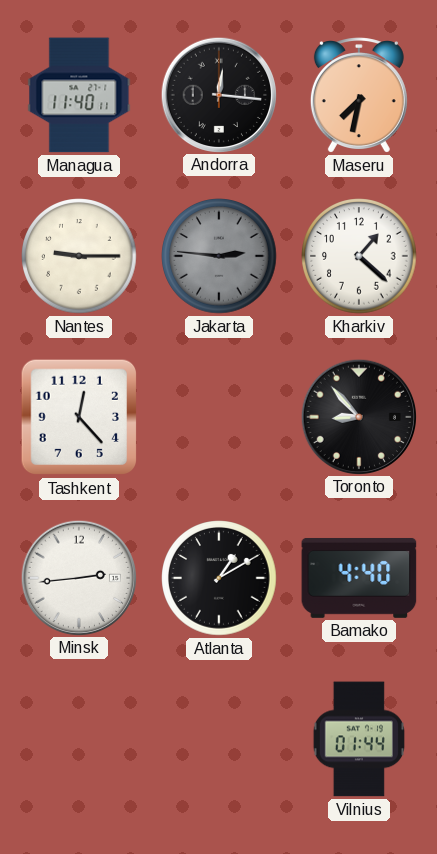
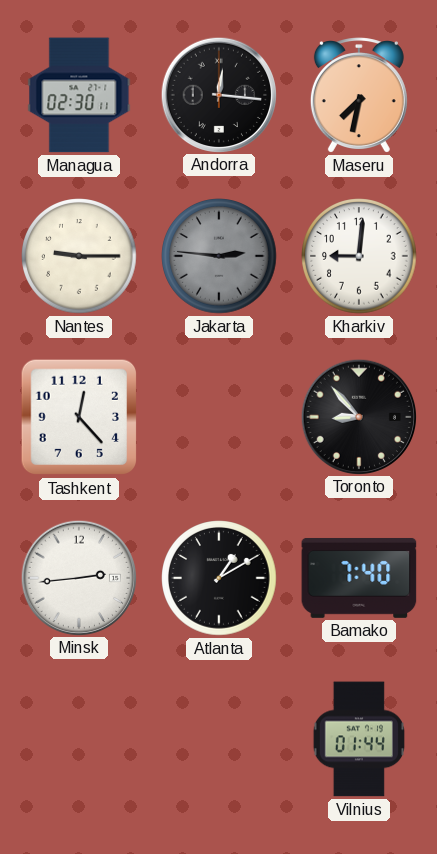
Managua: 11:40 -> 02:30
Kharkiv: 1:22 -> 9:01
Bamako: 4:40 -> 7:40
